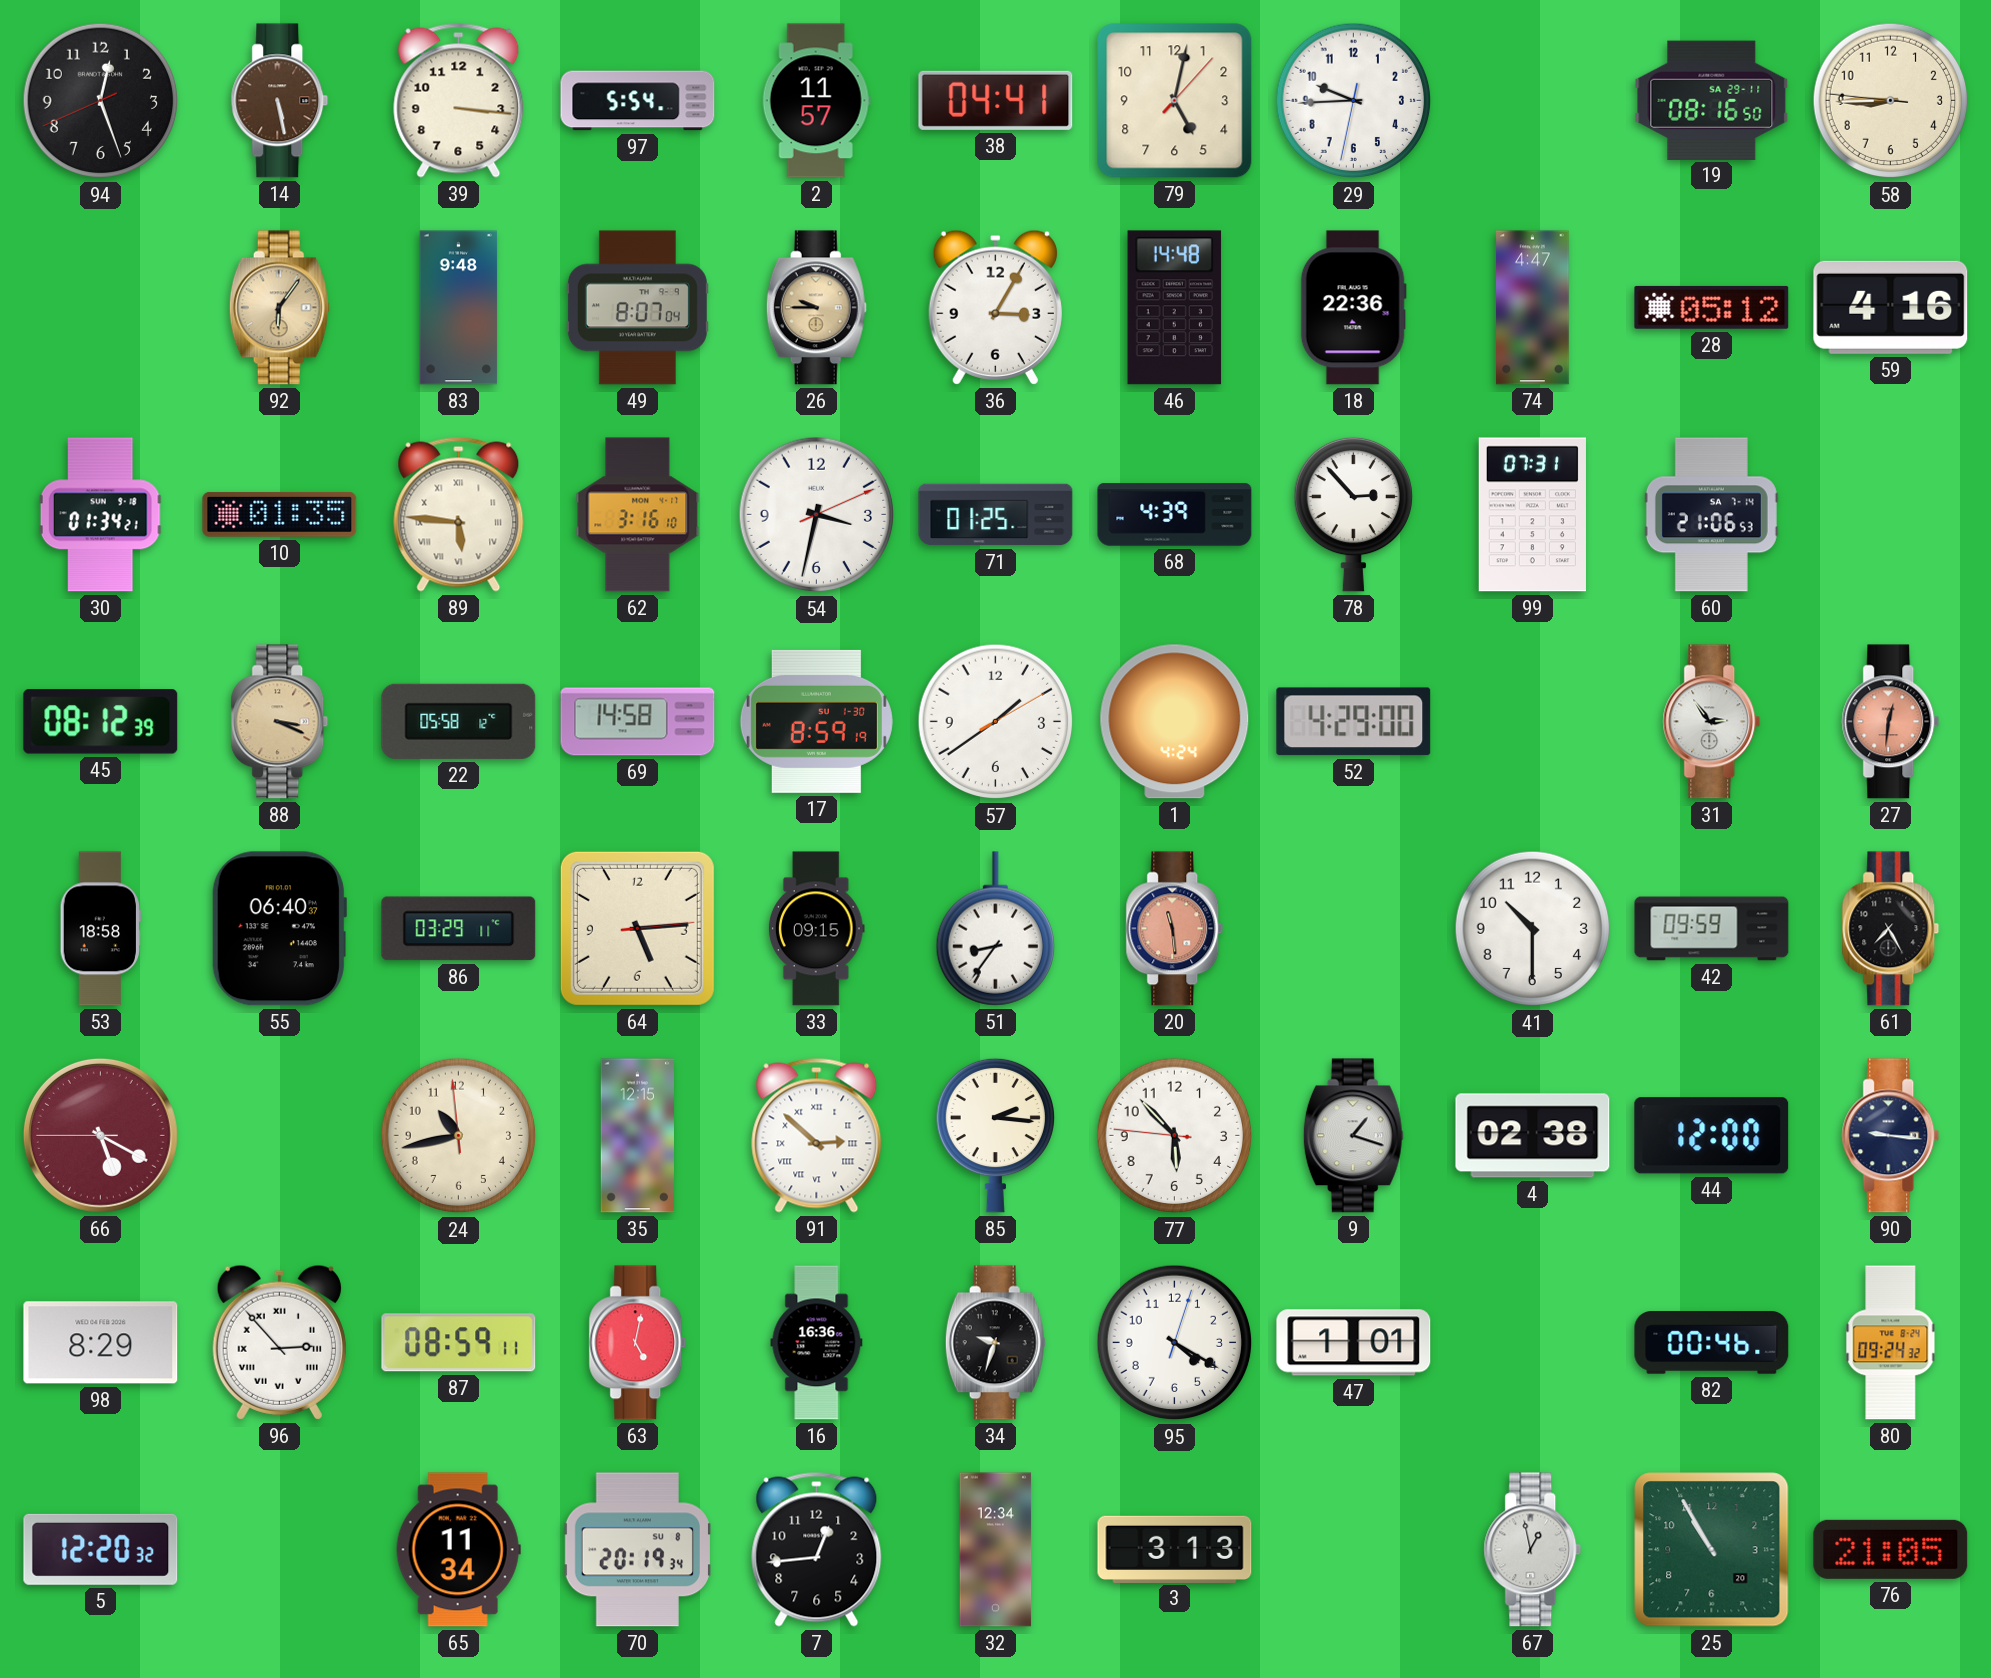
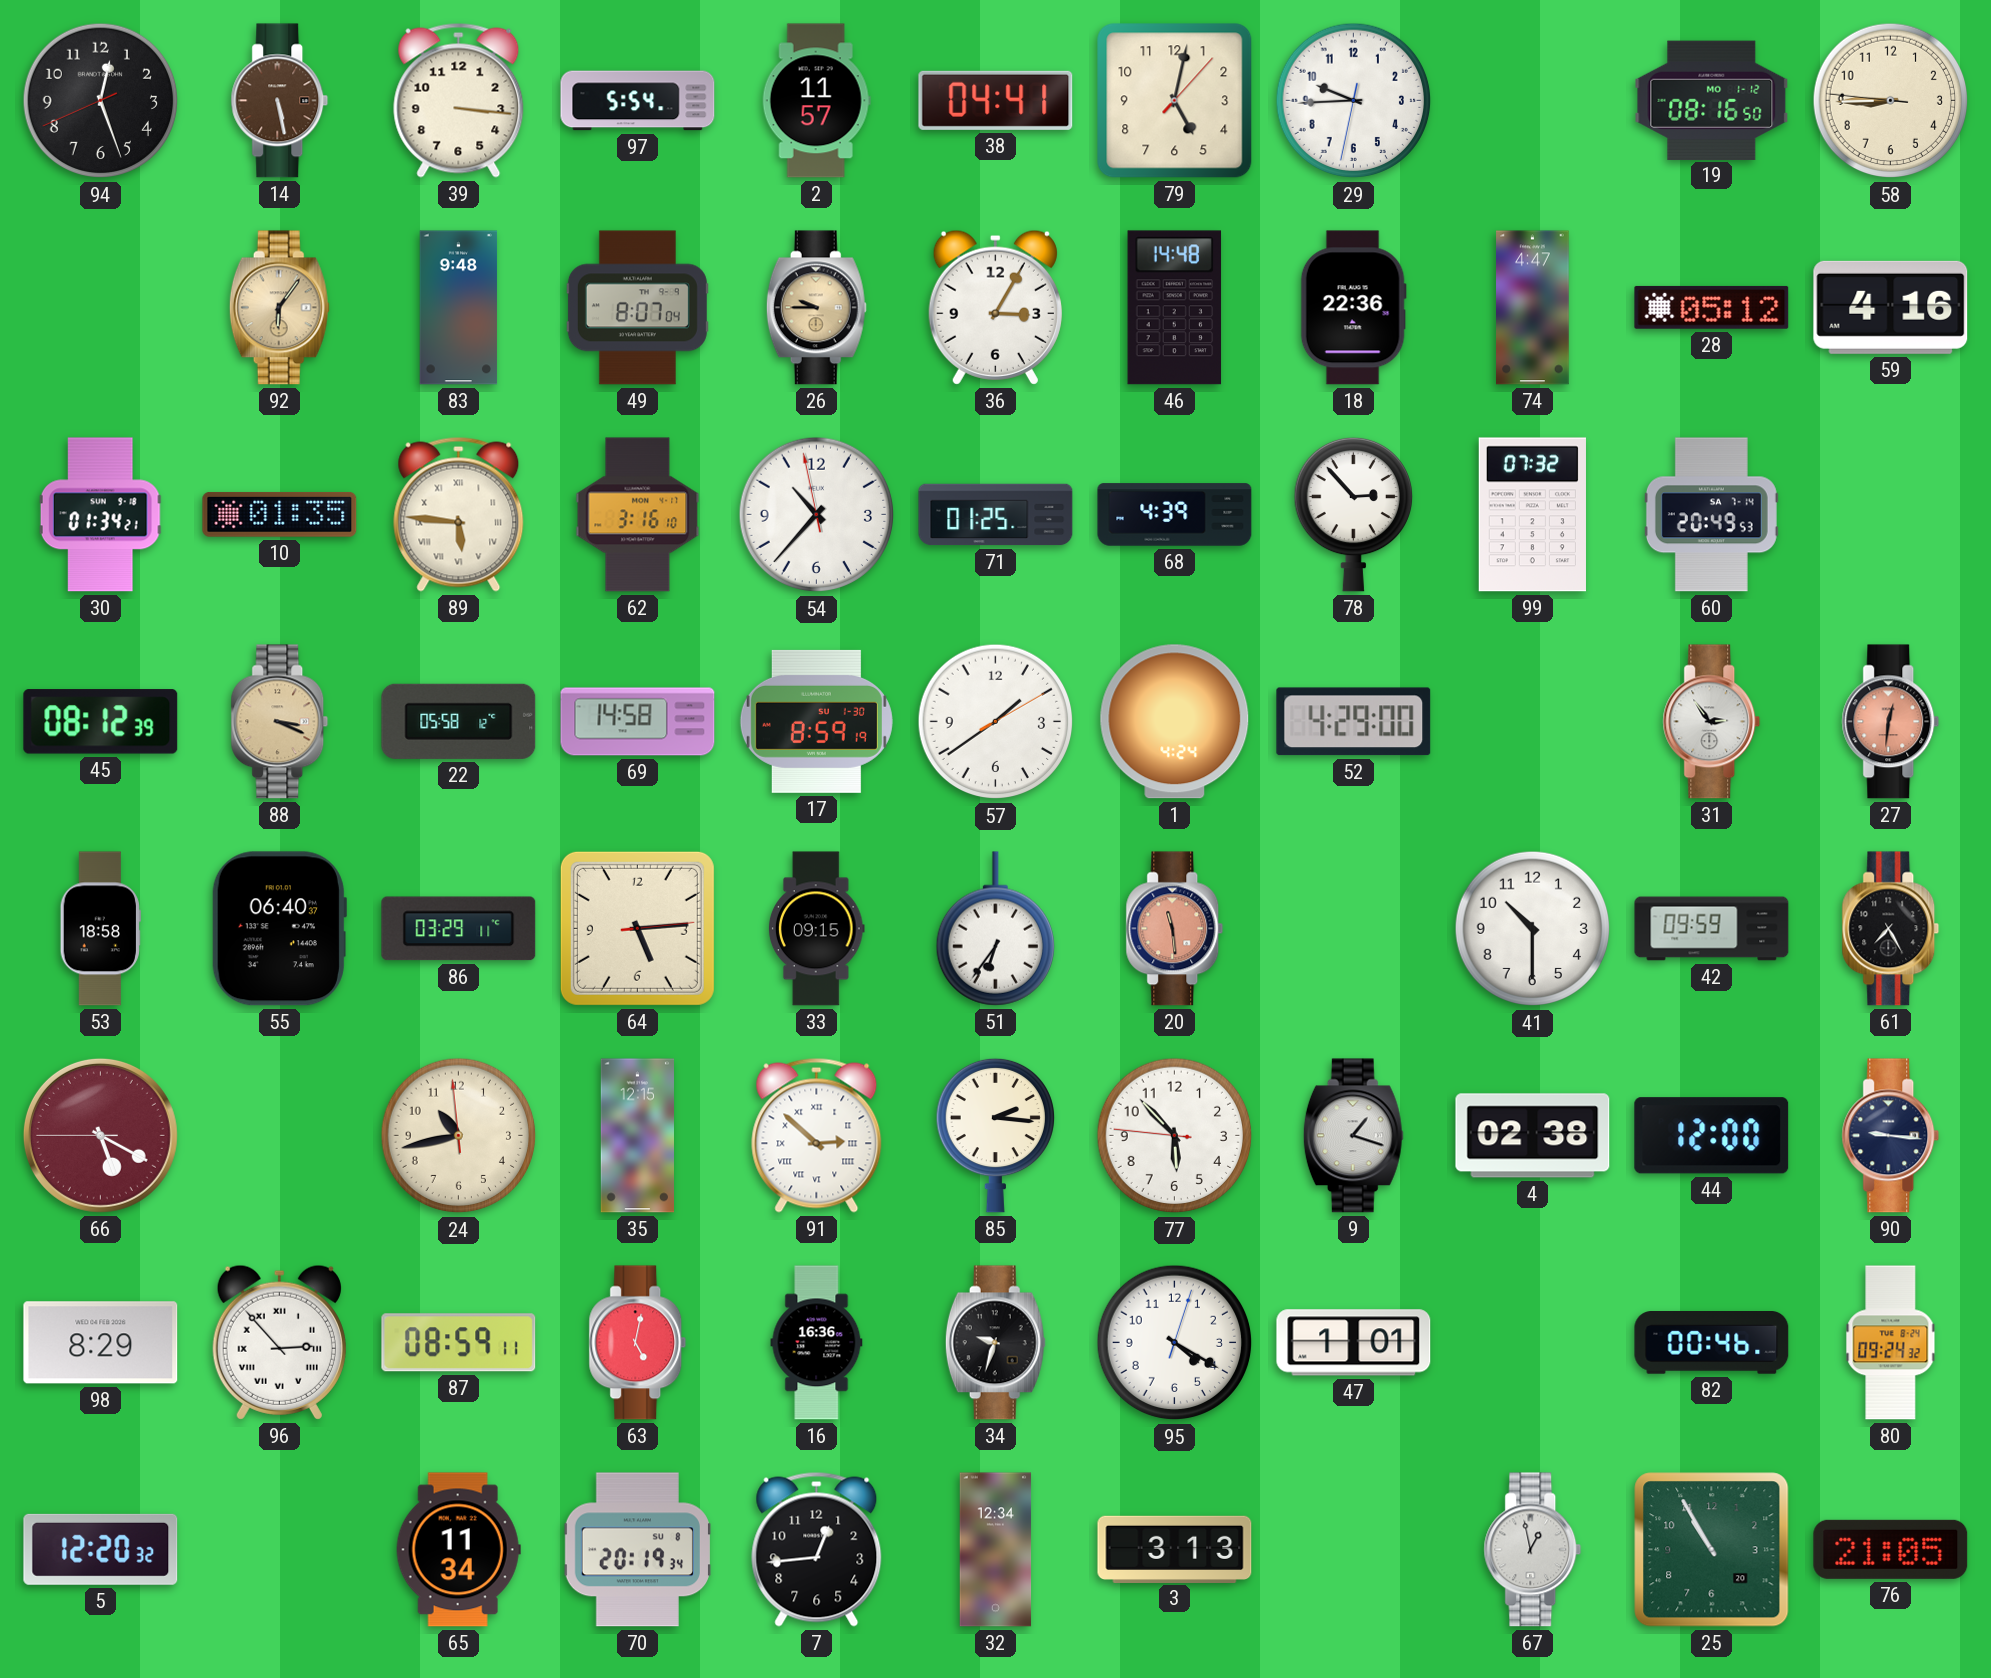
19 date: SA 29-11 -> MO 1-12
54: 3:32 -> 10:36
99: 07:31 -> 07:32
60: 21:06 -> 20:49
51: 8:36 -> 6:36
